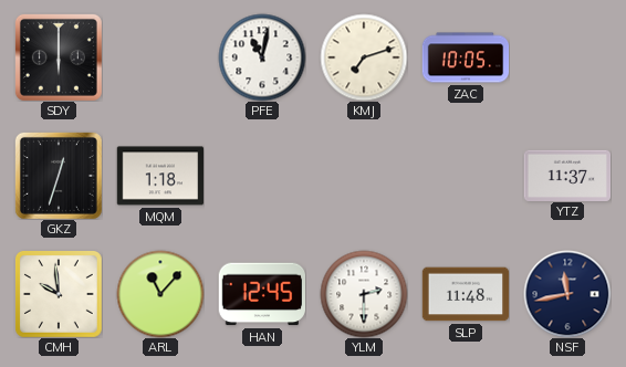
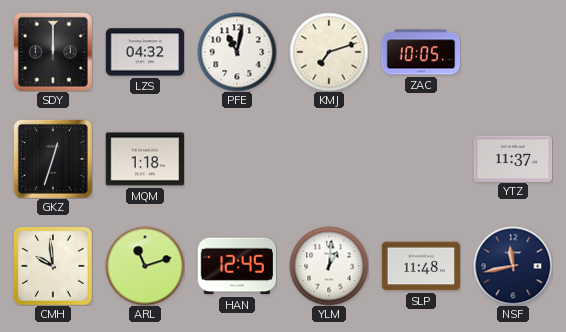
SDY: 6:00 -> 12:00
LZS: none -> 04:32
ARL: 11:07 -> 11:12
YLM: 2:30 -> 1:01
